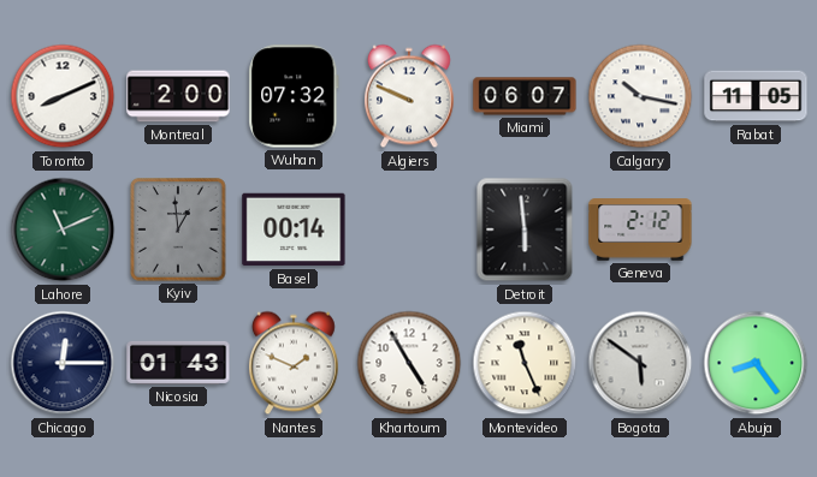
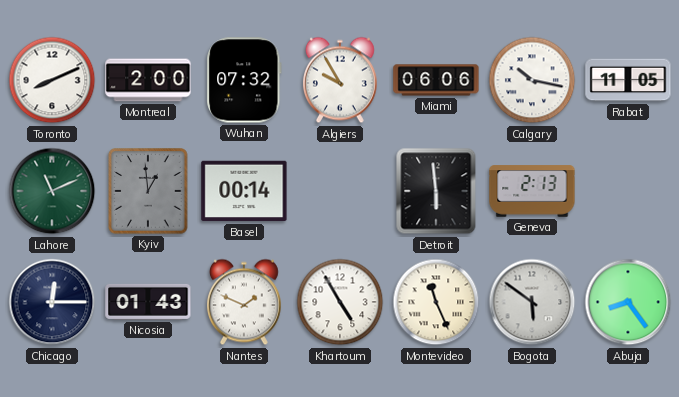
Algiers: 9:49 -> 9:55
Miami: 06:07 -> 06:06
Geneva: 2:12 -> 2:13
